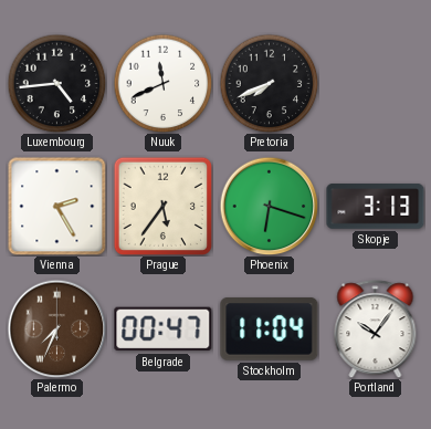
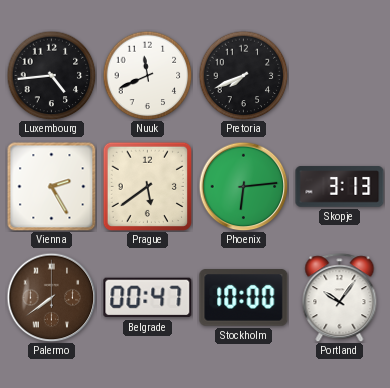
Prague: 5:36 -> 5:39
Phoenix: 6:18 -> 6:14
Palermo: 7:34 -> 7:39
Stockholm: 11:04 -> 10:00
